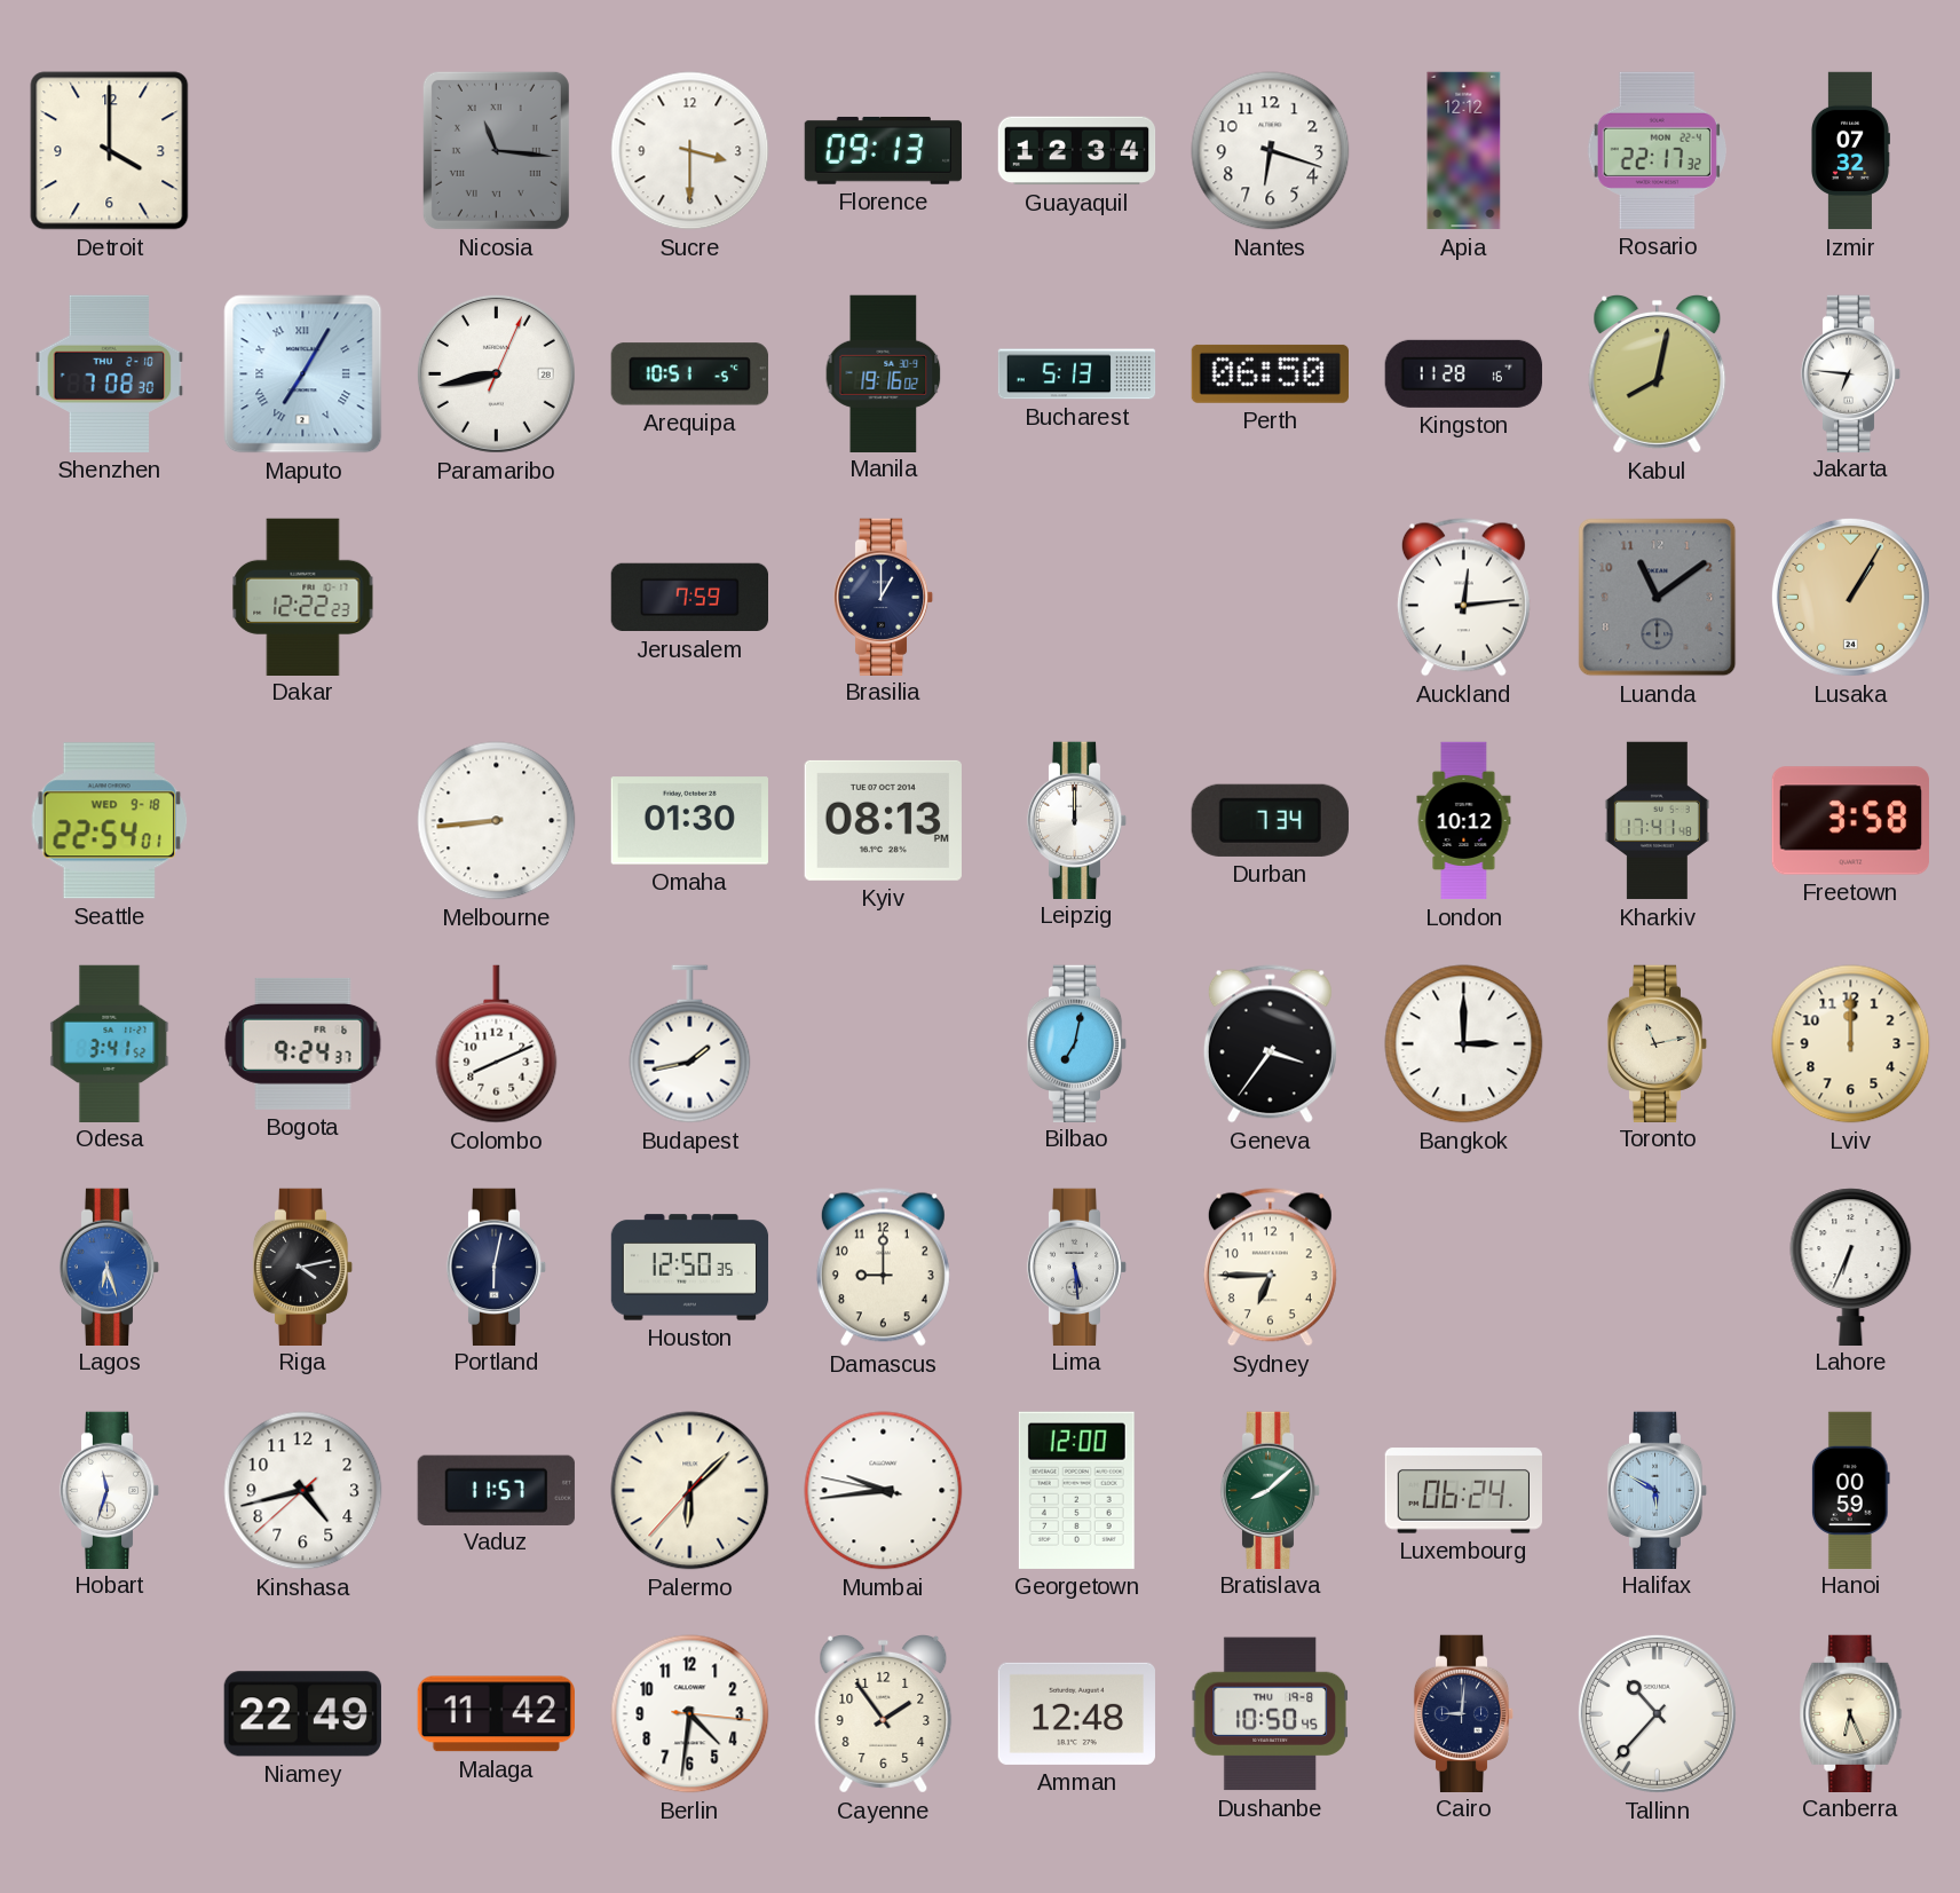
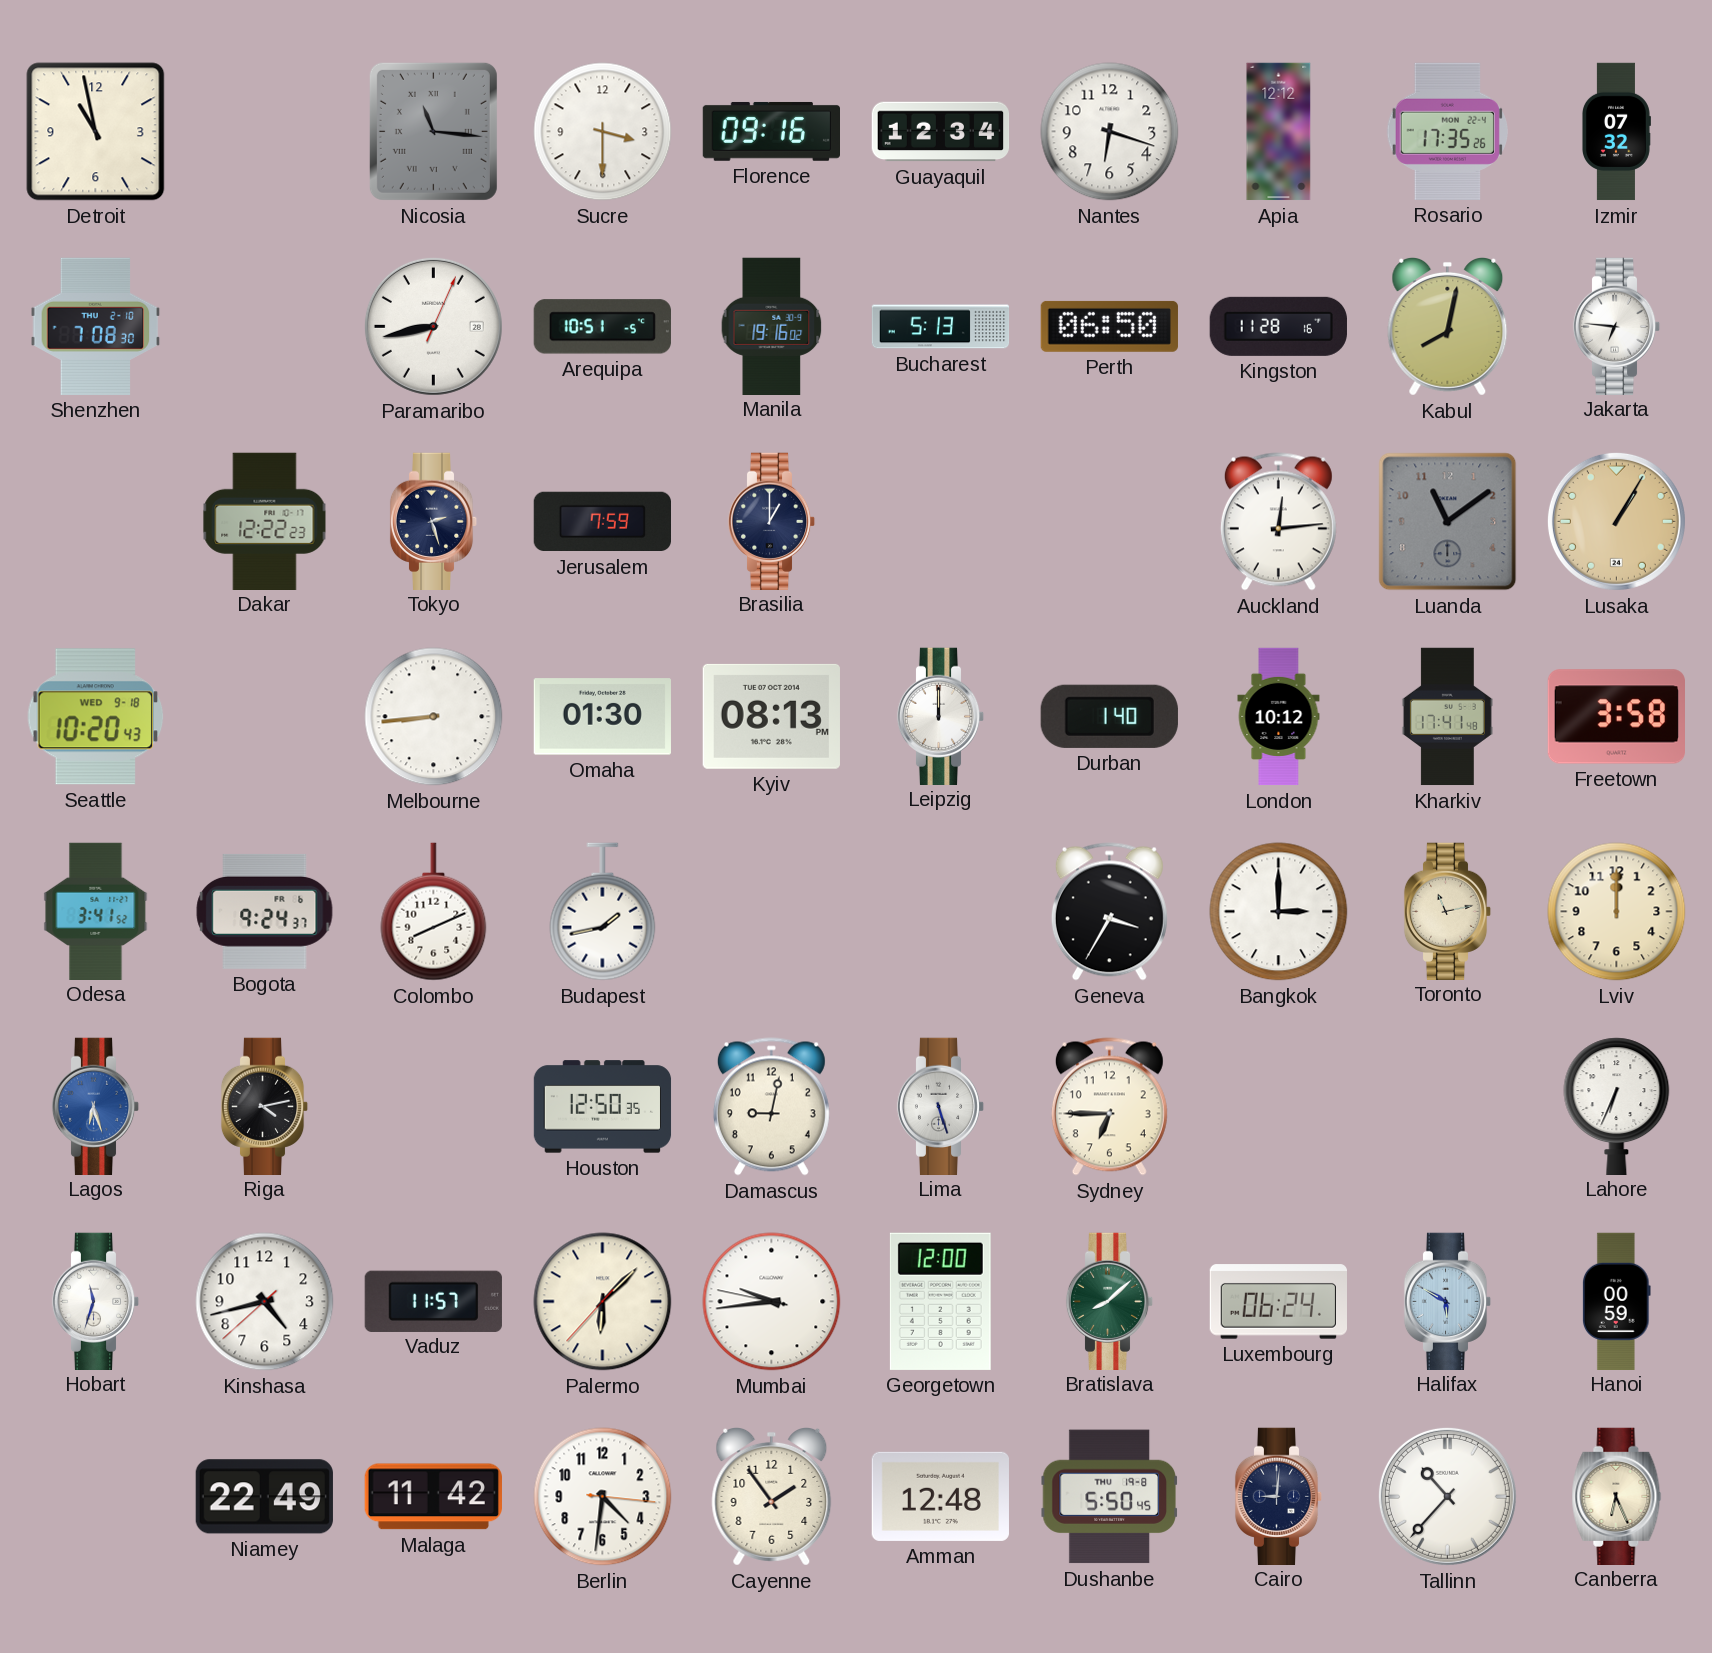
Detroit: 4:00 -> 10:58
Florence: 09:13 -> 09:16
Rosario: 22:17 -> 17:35
Maputo: 7:05 -> none
Tokyo: none -> 2:27
Seattle: 22:54 -> 10:20
Durban: 7:34 -> 1:40
Bilbao: 7:02 -> none
Geneva: 3:36 -> 3:35
Portland: 6:02 -> none
Damascus: 9:00 -> 9:02
Lima: 5:29 -> 5:27
Dushanbe: 10:50 -> 5:50
